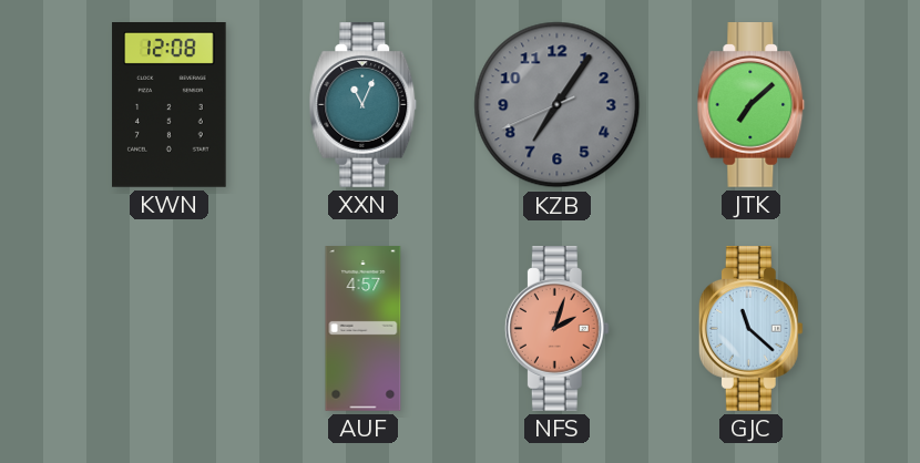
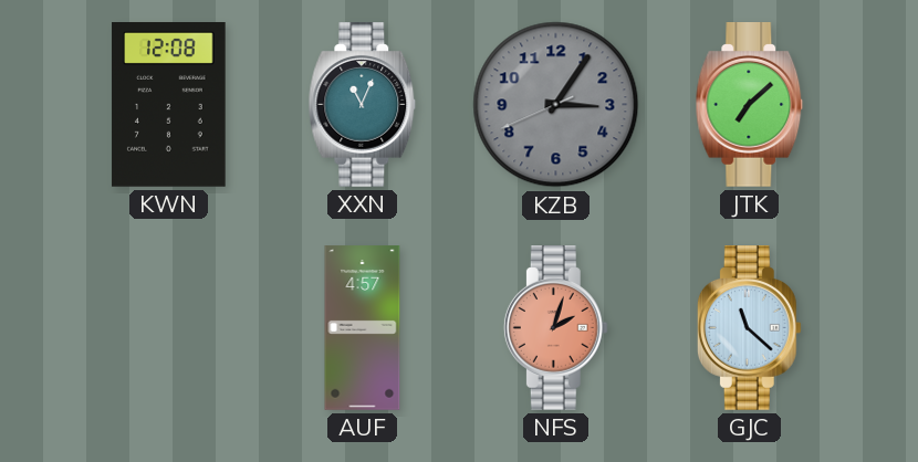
KZB: 7:05 -> 3:05
